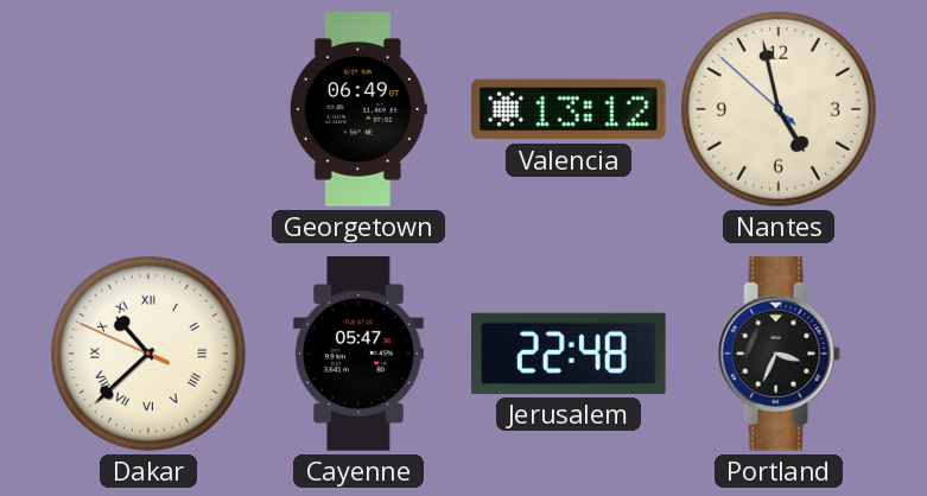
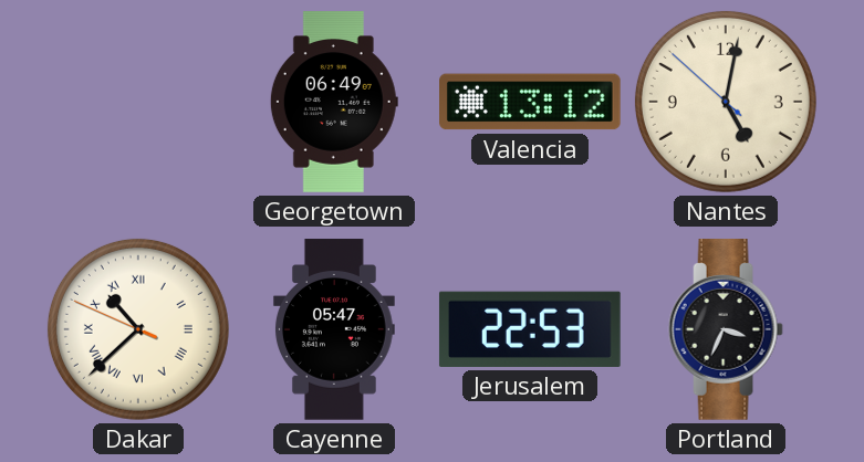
Nantes: 4:57 -> 5:01
Jerusalem: 22:48 -> 22:53
